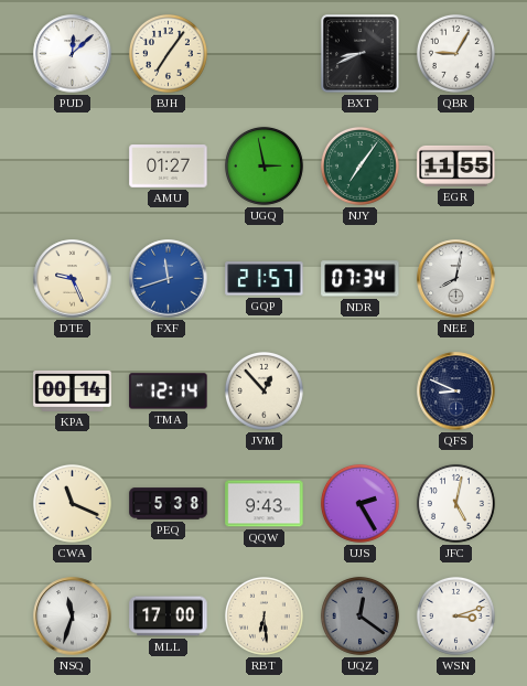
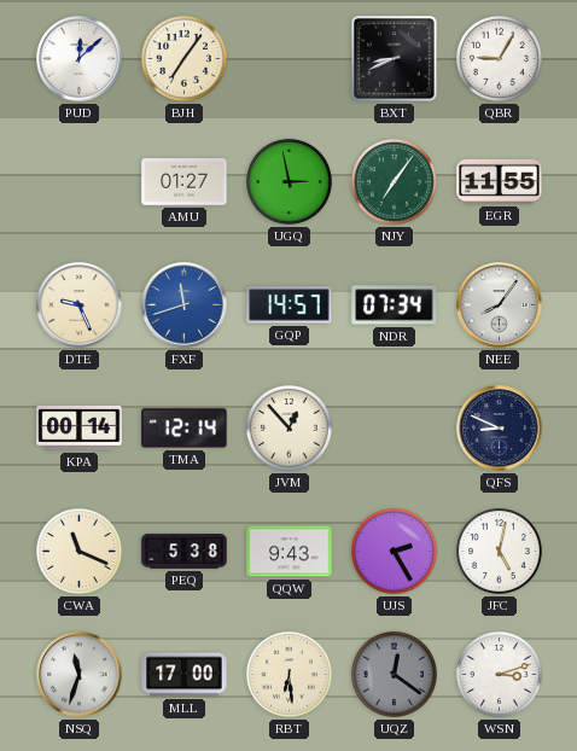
GQP: 21:57 -> 14:57
NEE: 8:02 -> 8:06
